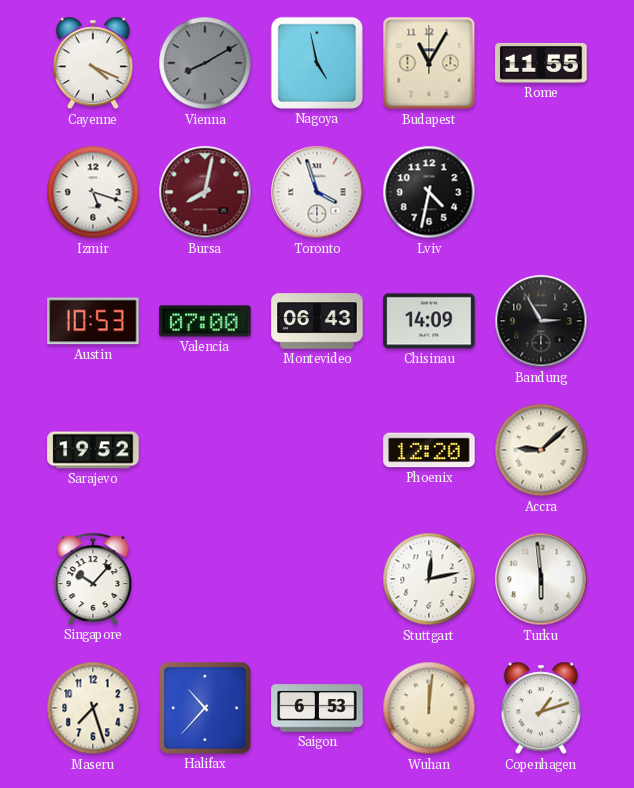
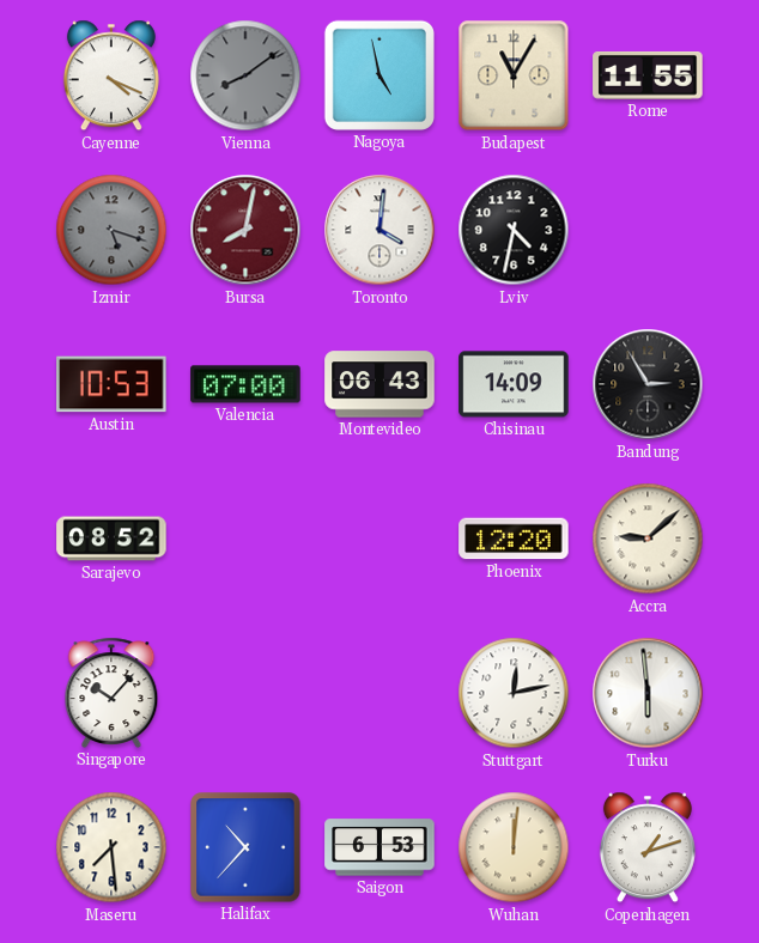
Vienna: 8:10 -> 8:09
Izmir dial: white -> grey
Toronto: 3:57 -> 4:01
Sarajevo: 19:52 -> 08:52
Maseru: 7:27 -> 7:29
